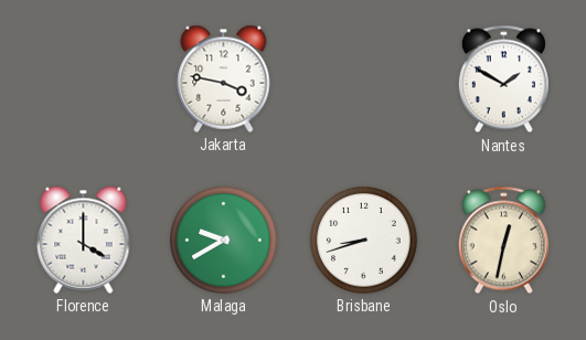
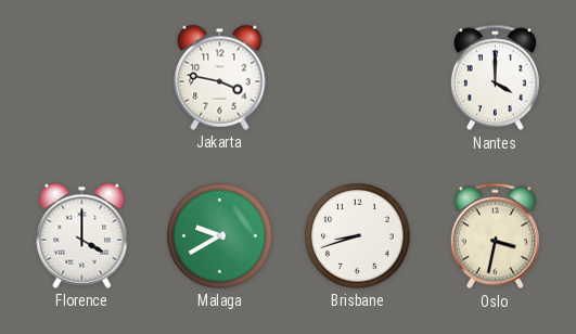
Nantes: 1:50 -> 4:00
Oslo: 12:32 -> 3:32
